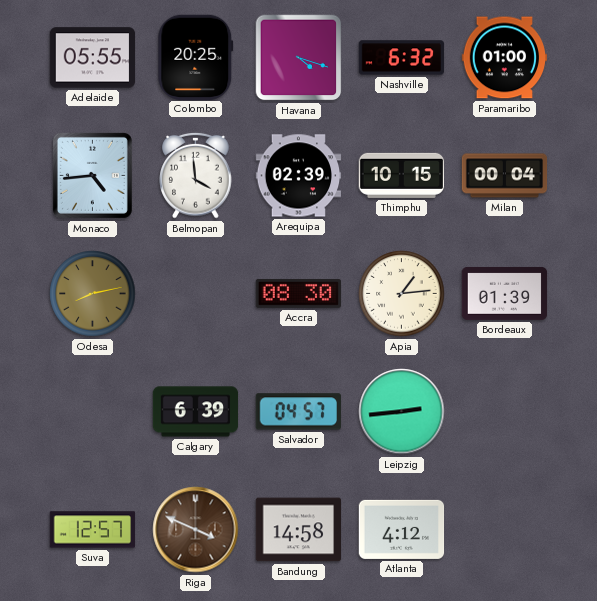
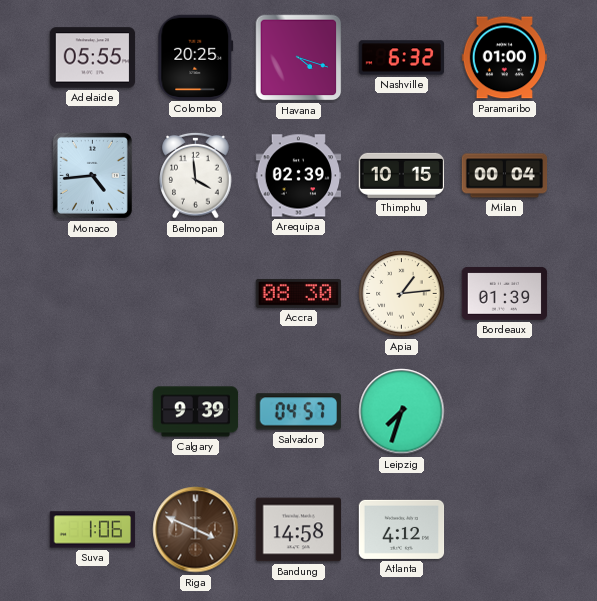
Odesa: 8:13 -> none
Calgary: 6:39 -> 9:39
Leipzig: 2:44 -> 7:33
Suva: 12:57 -> 1:06
